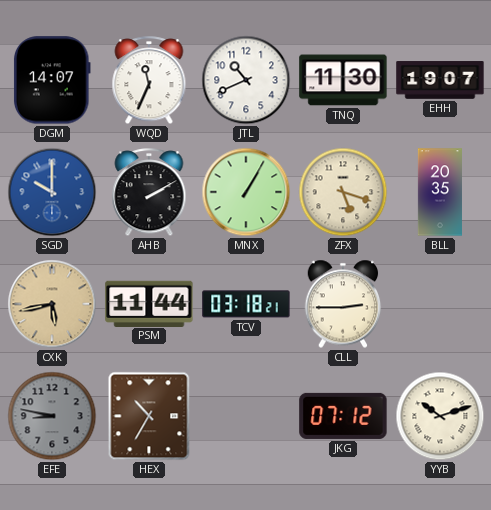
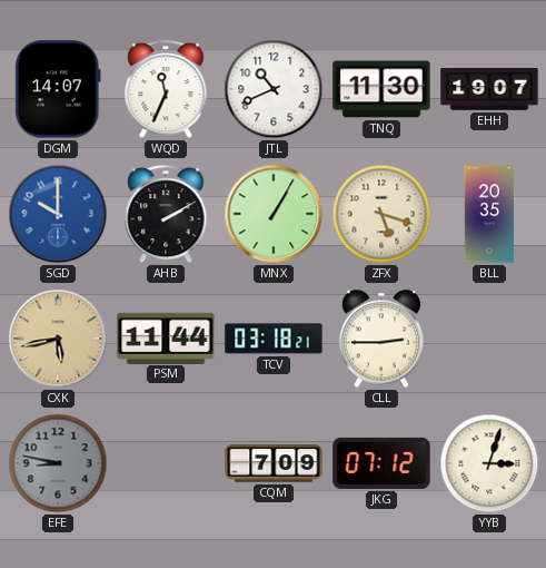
HEX: 10:35 -> none
CQM: none -> 7:09
YYB: 10:12 -> 3:03
